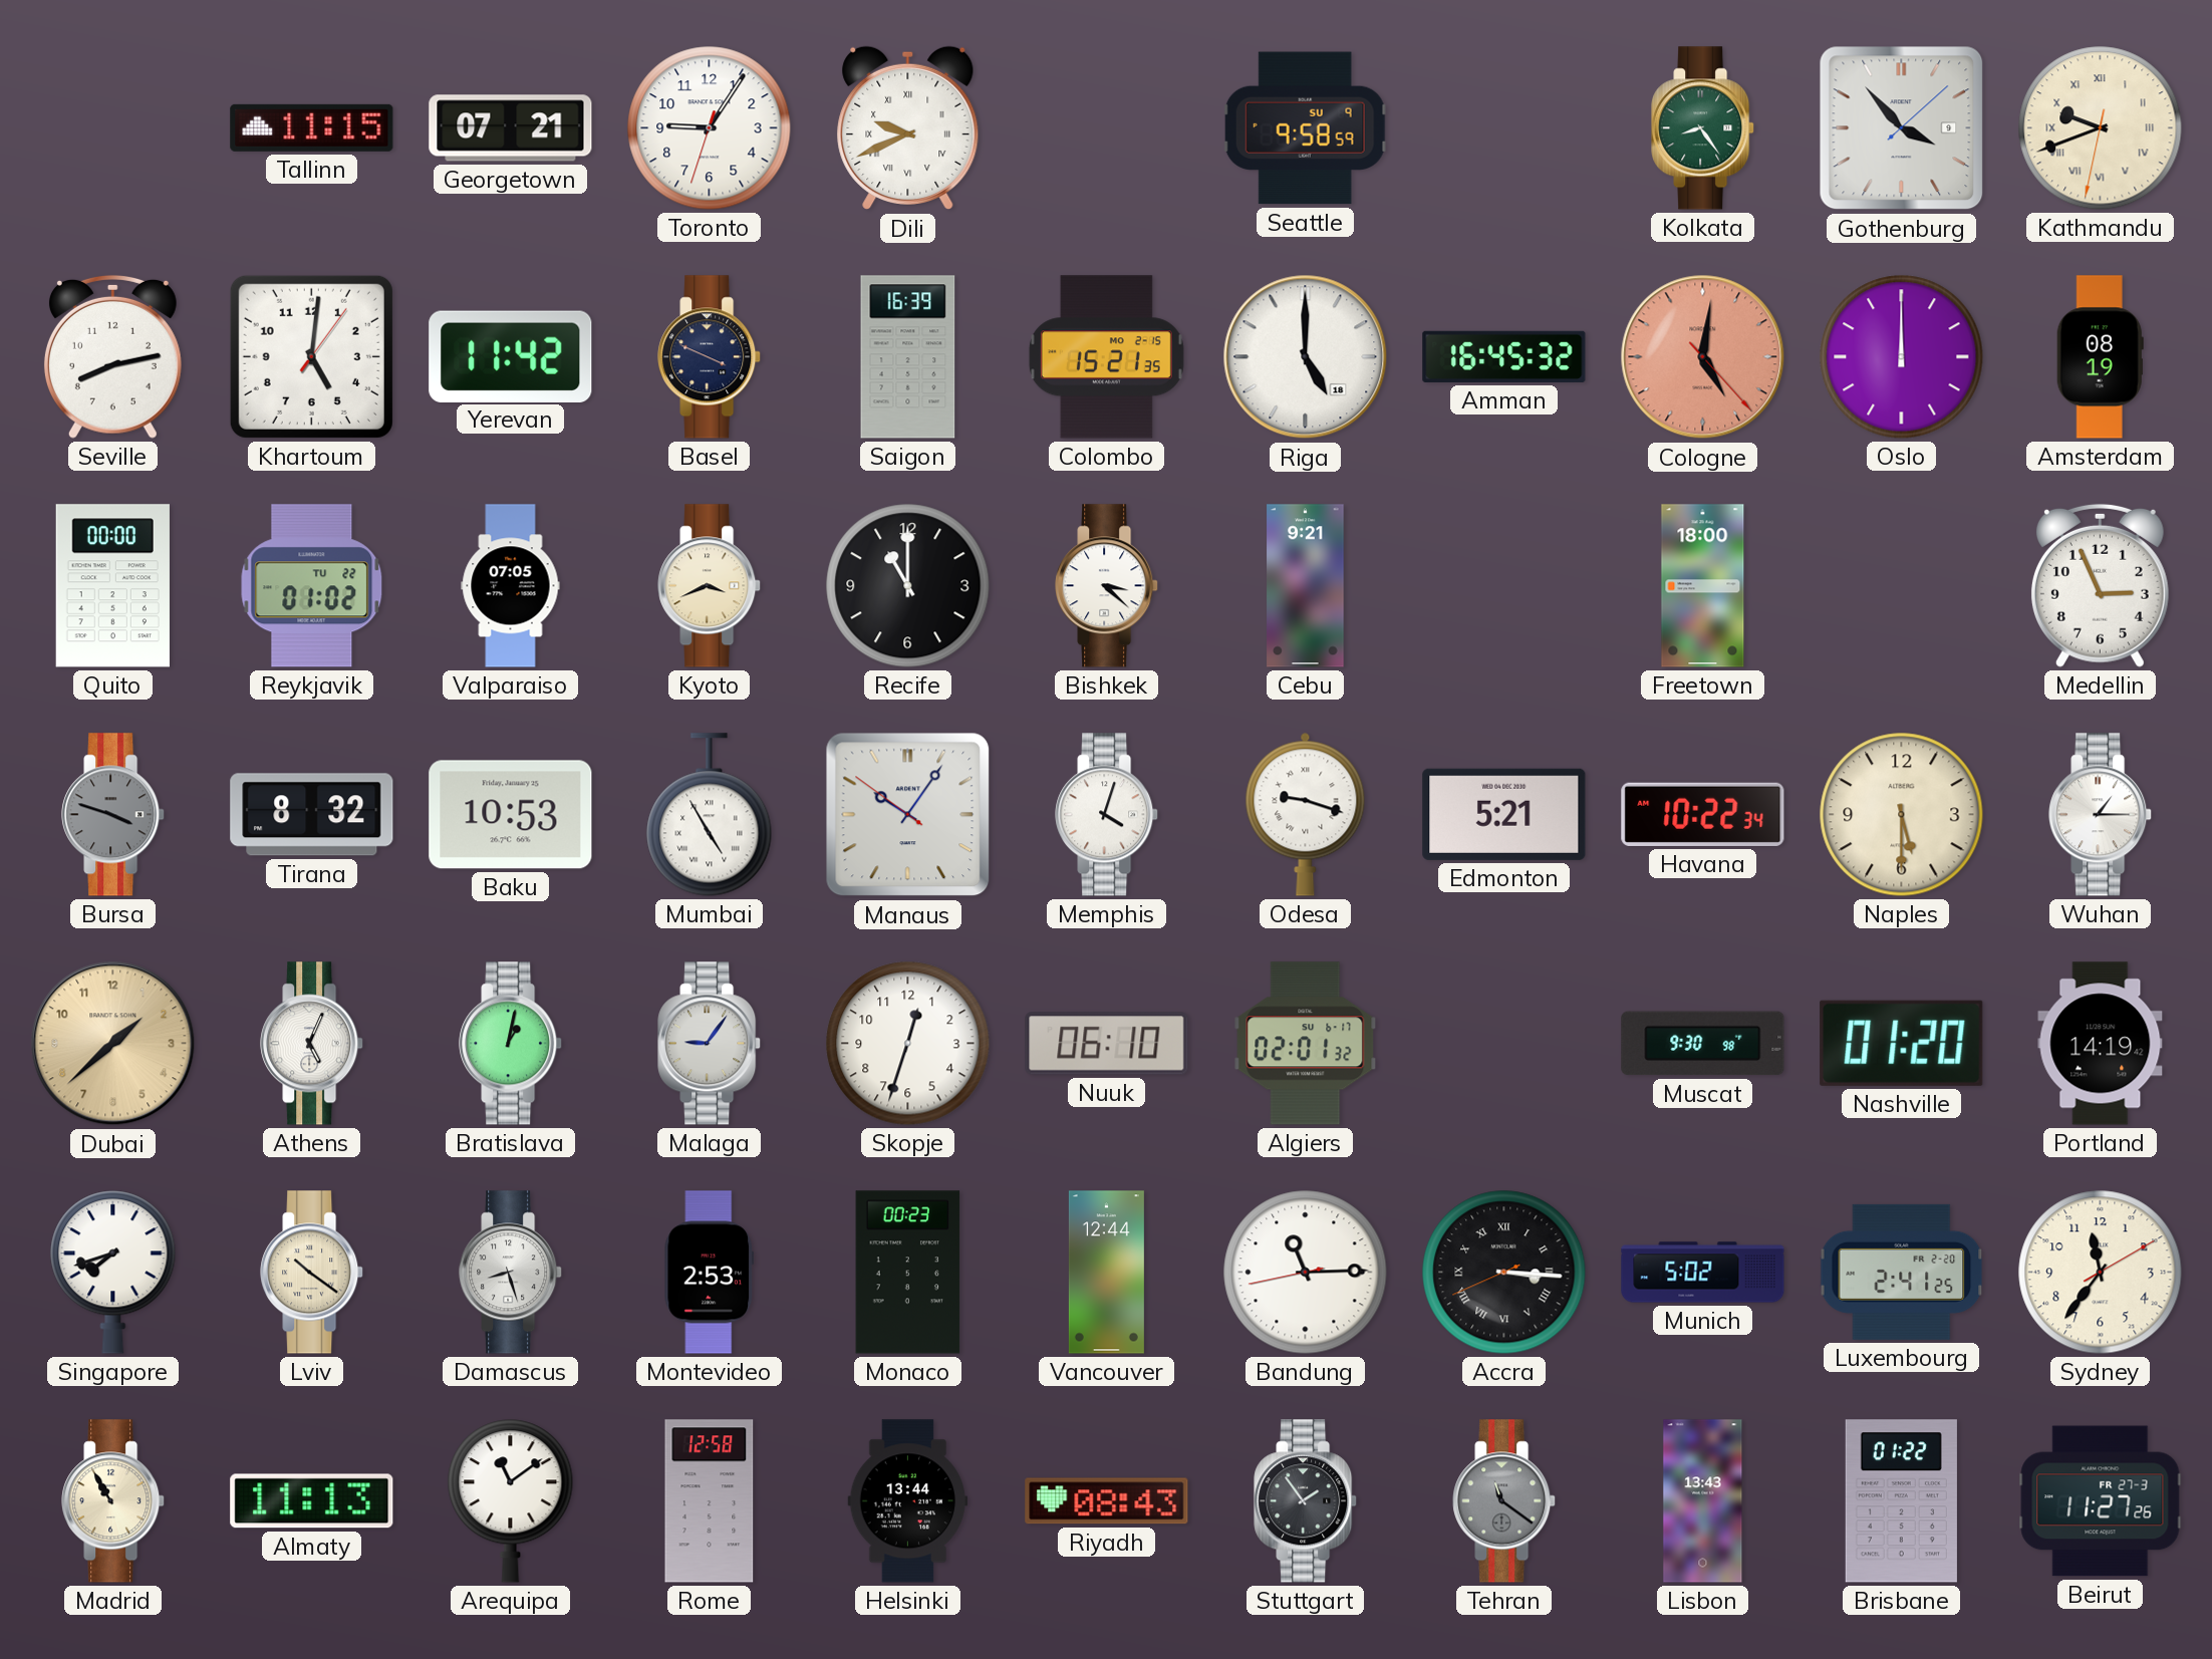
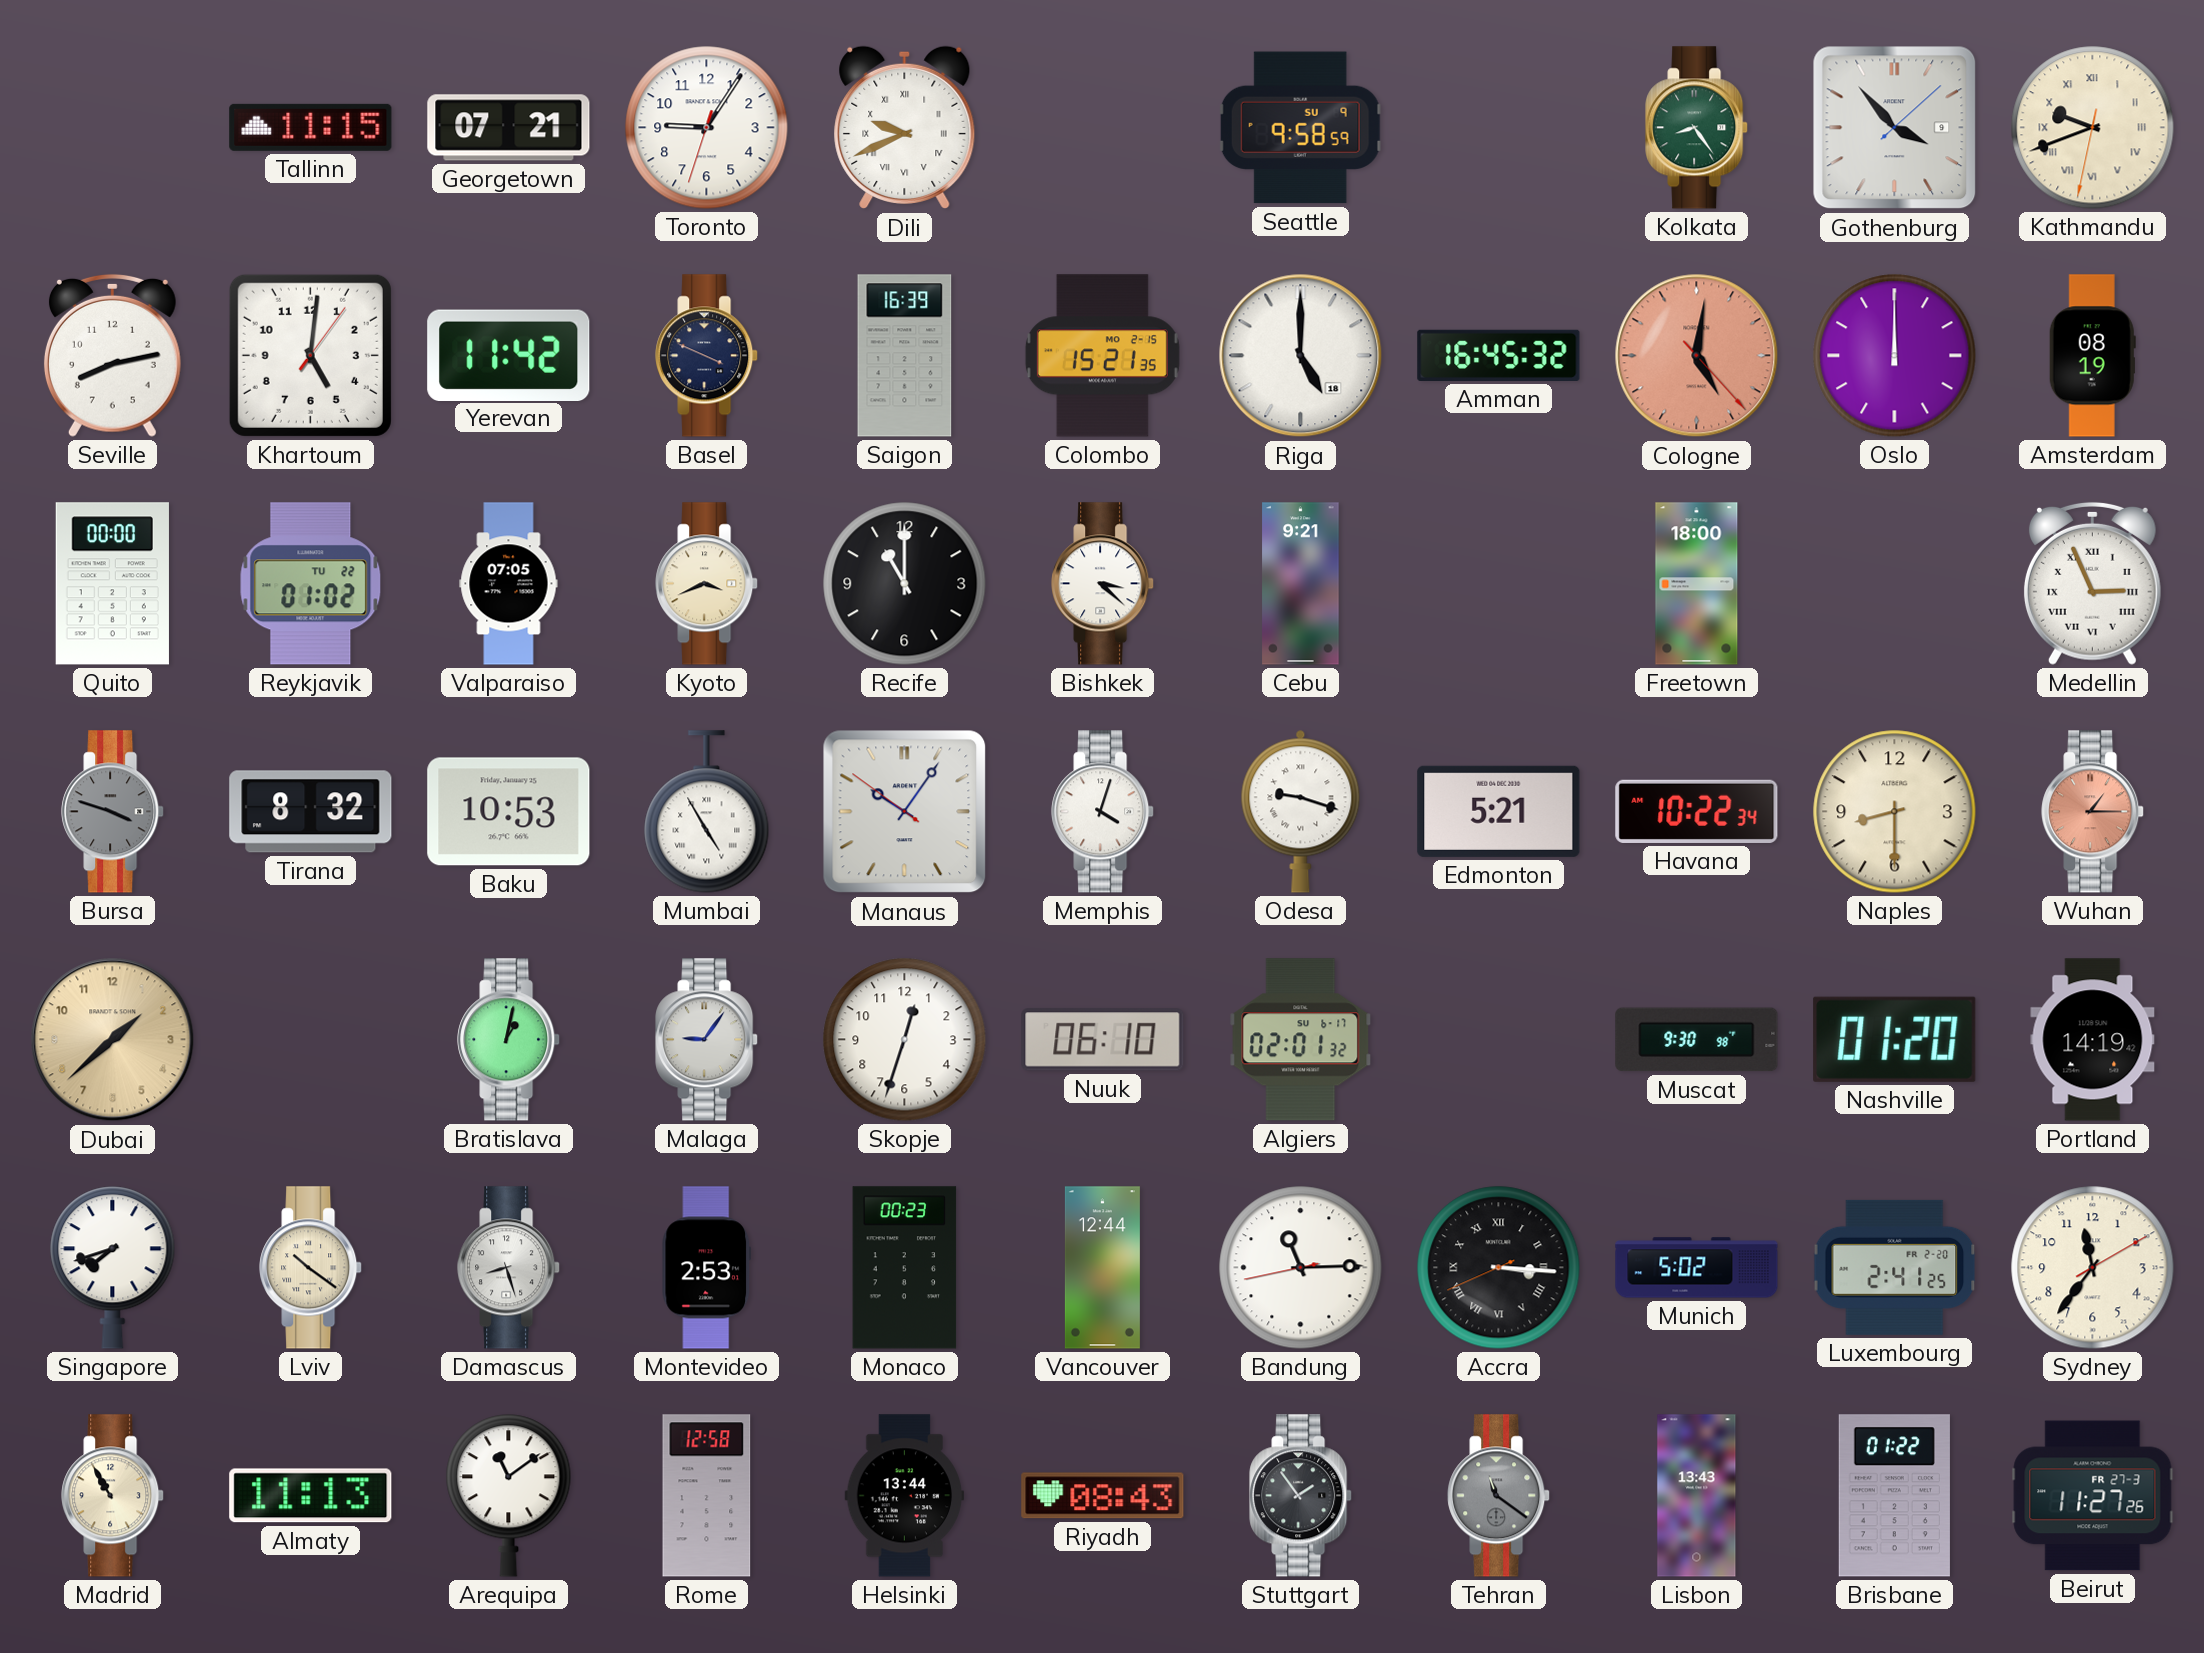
Medellin numerals: Arabic -> Roman
Naples: 5:30 -> 8:30
Wuhan dial: white -> salmon
Athens: 5:04 -> none
